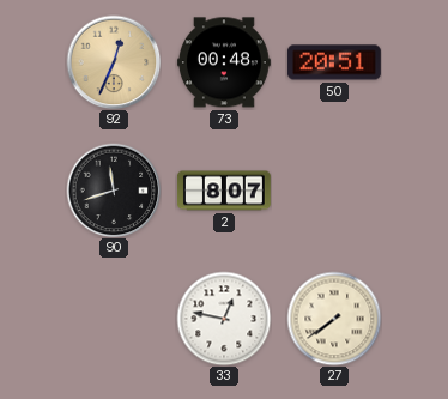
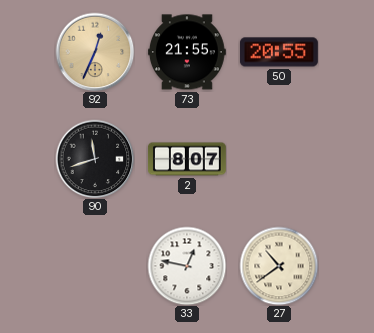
73: 00:48 -> 21:55
50: 20:51 -> 20:55
27: 7:39 -> 10:39
